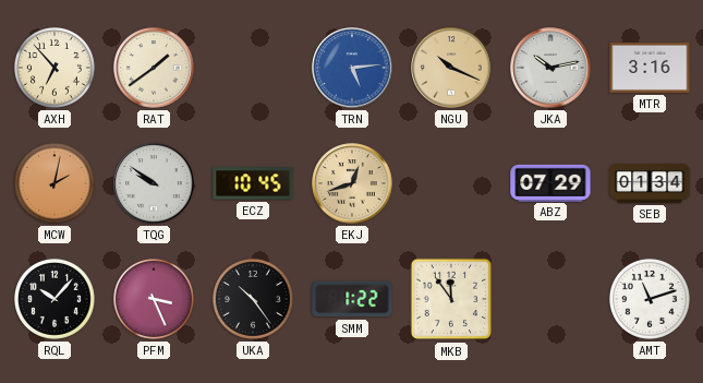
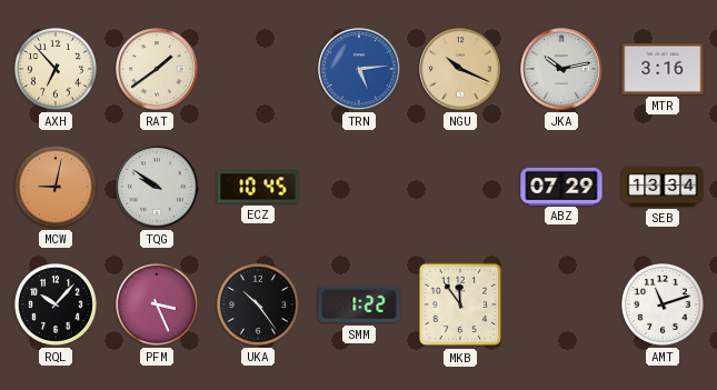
MCW: 2:02 -> 9:02
EKJ: 12:42 -> none
SEB: 01:34 -> 13:34
